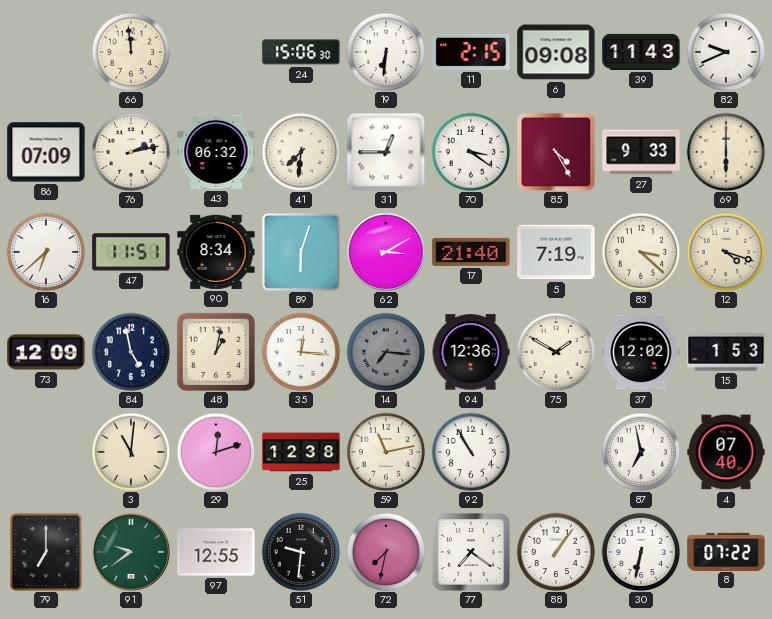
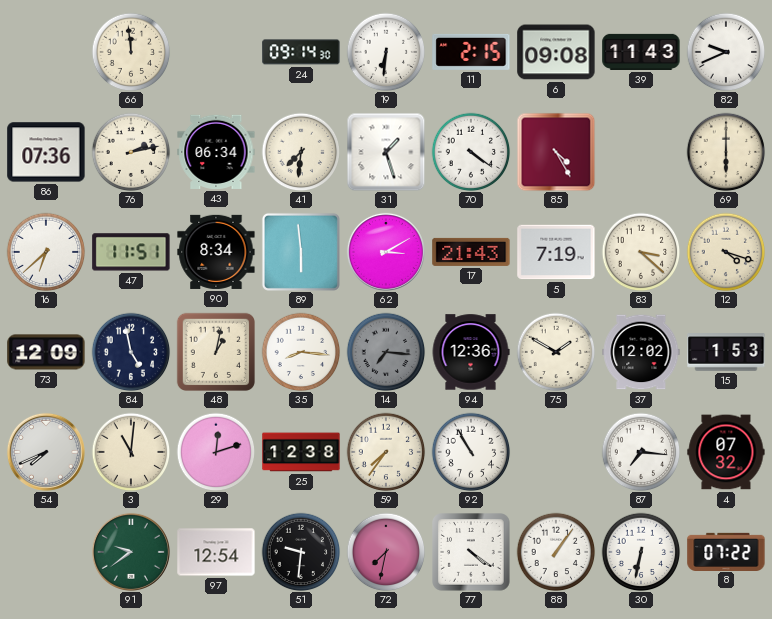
24: 15:06 -> 09:14
86: 07:09 -> 07:36
43: 06:32 -> 06:34
31: 12:45 -> 1:27
70: 3:21 -> 4:21
27: 9:33 -> none
89: 6:03 -> 5:59
17: 21:40 -> 21:43
35: 12:16 -> 8:16
54: none -> 7:41
59: 11:13 -> 7:36
87: 6:58 -> 7:16
4: 07:40 -> 07:32
79: 7:00 -> none
97: 12:55 -> 12:54
77: 7:21 -> 4:21
